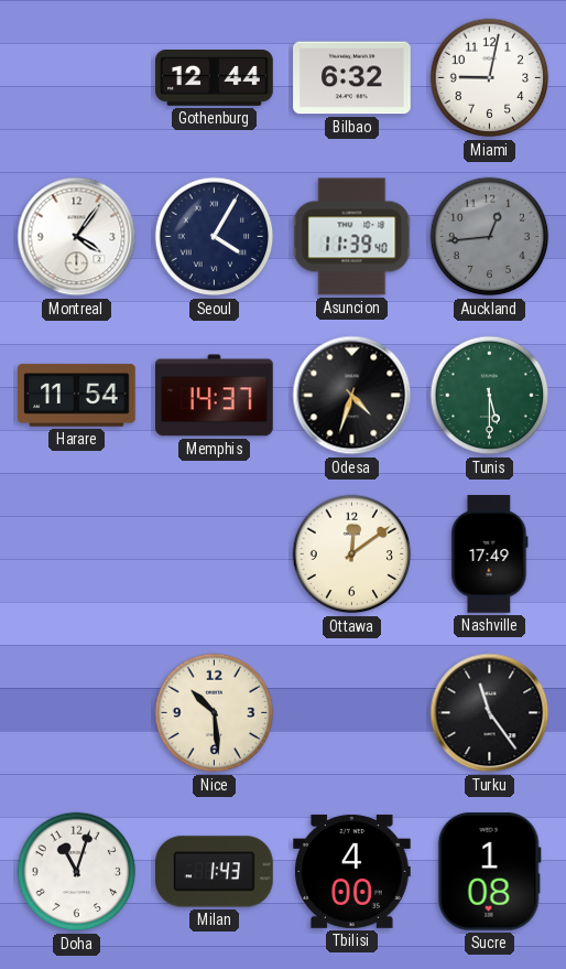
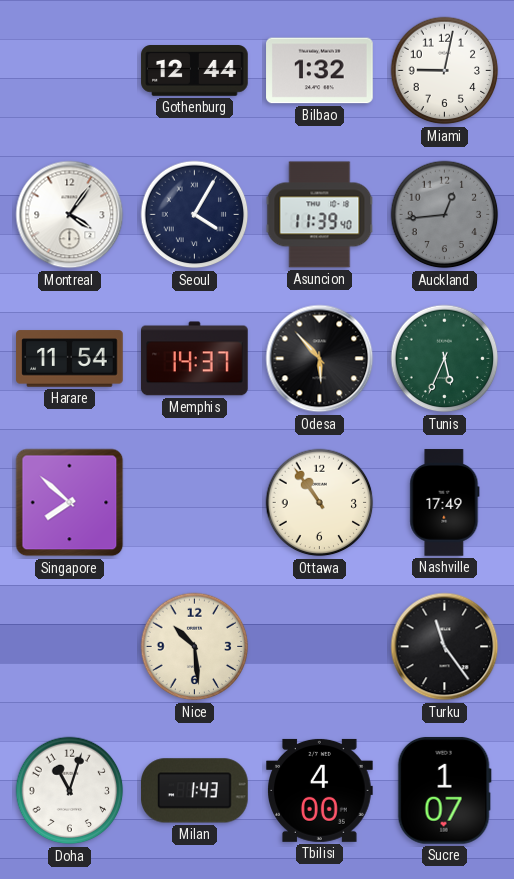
Bilbao: 6:32 -> 1:32
Odesa: 4:33 -> 5:53
Tunis: 5:30 -> 5:34
Singapore: none -> 7:52
Ottawa: 12:09 -> 10:54
Sucre: 1:08 -> 1:07
